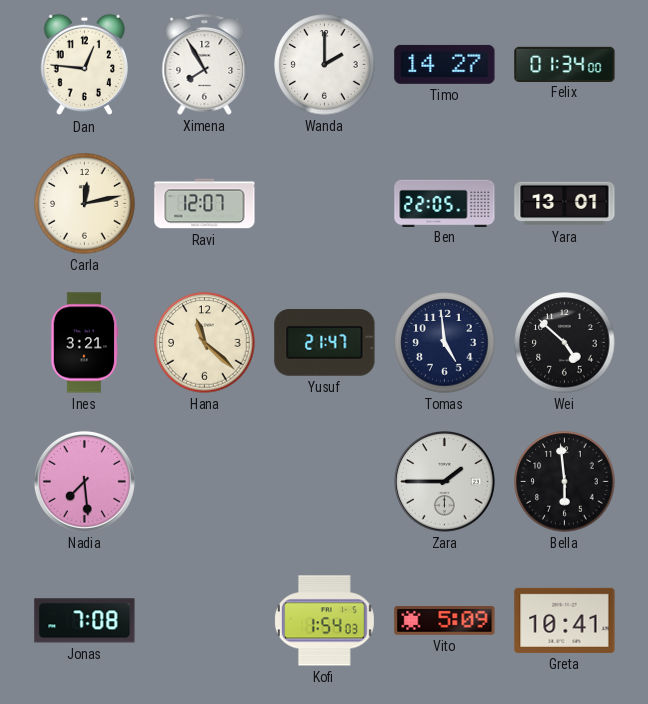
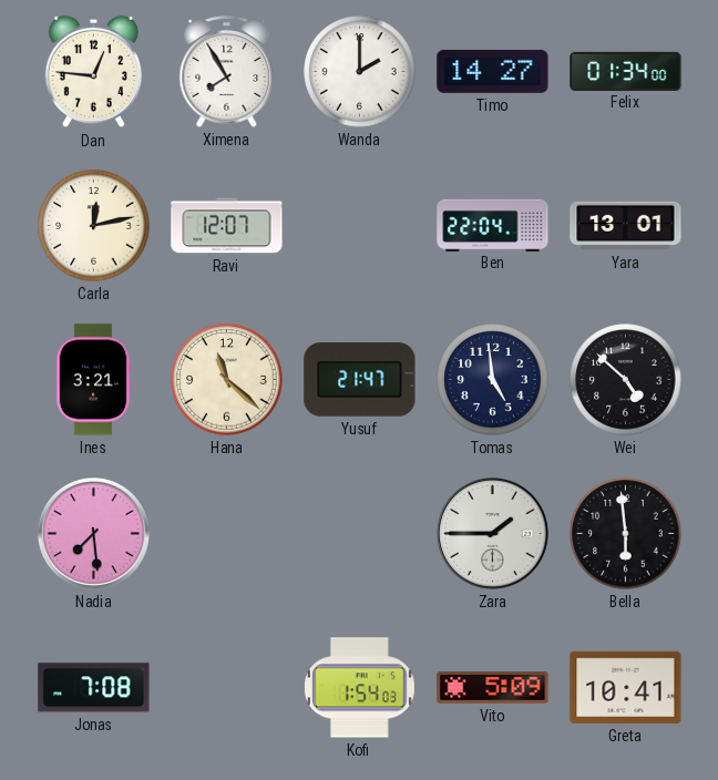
Ben: 22:05 -> 22:04
